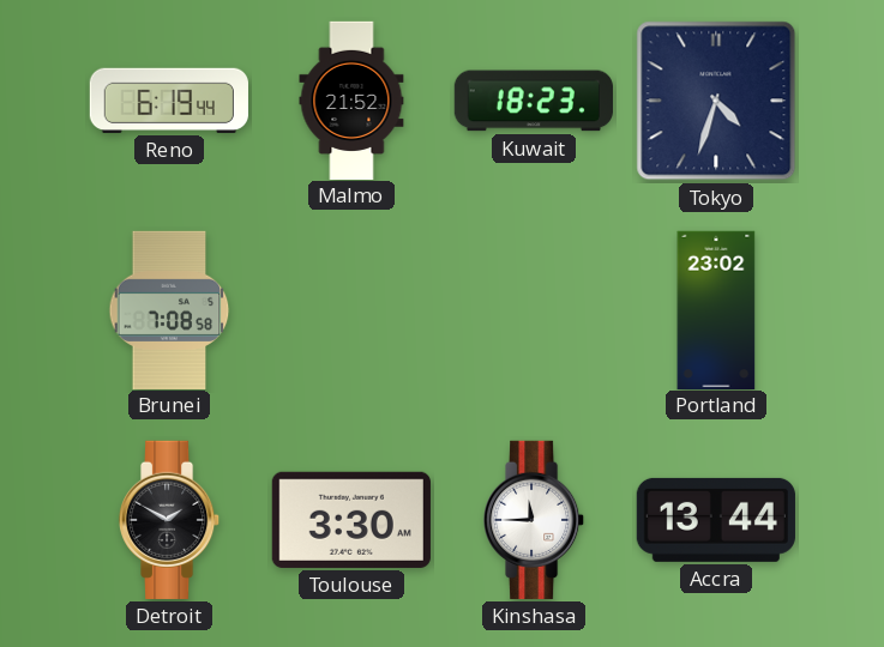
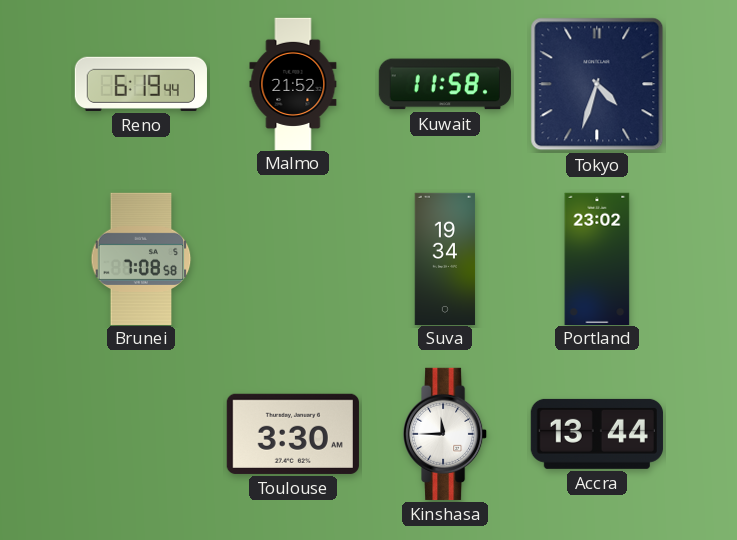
Kuwait: 18:23 -> 11:58
Suva: none -> 19:34
Detroit: 1:50 -> none
